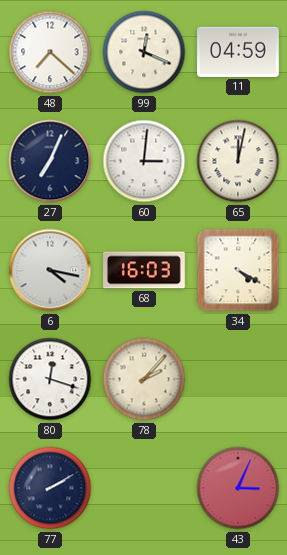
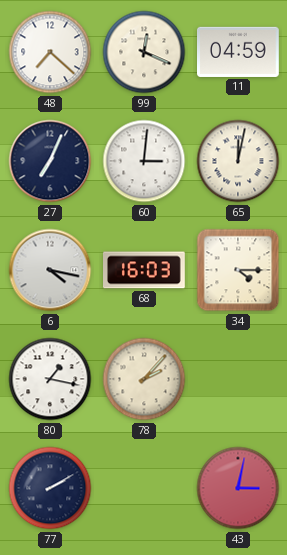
34: 4:20 -> 4:15
80: 12:18 -> 1:17
43: 3:04 -> 3:02
